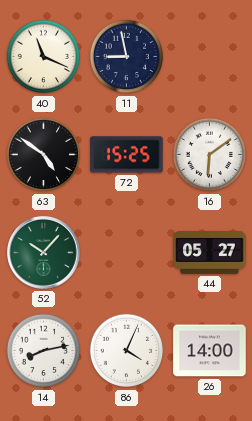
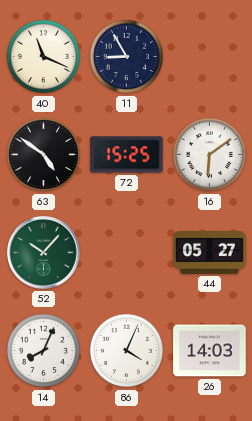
11: 8:58 -> 8:55
14: 8:13 -> 8:04
26: 14:00 -> 14:03
